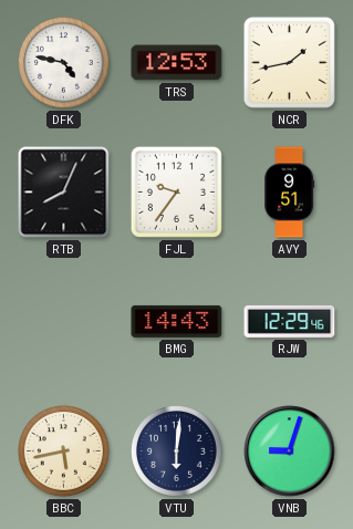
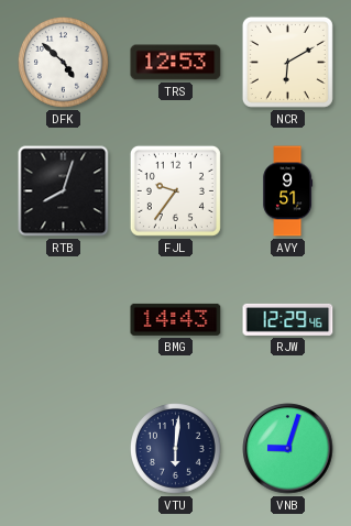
DFK: 4:47 -> 4:52
NCR: 1:43 -> 6:10
RTB: 8:04 -> 8:03
BBC: 5:43 -> none
